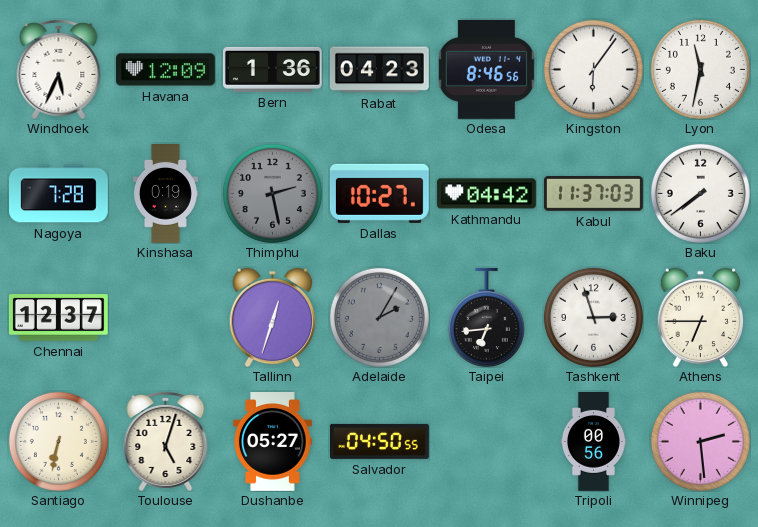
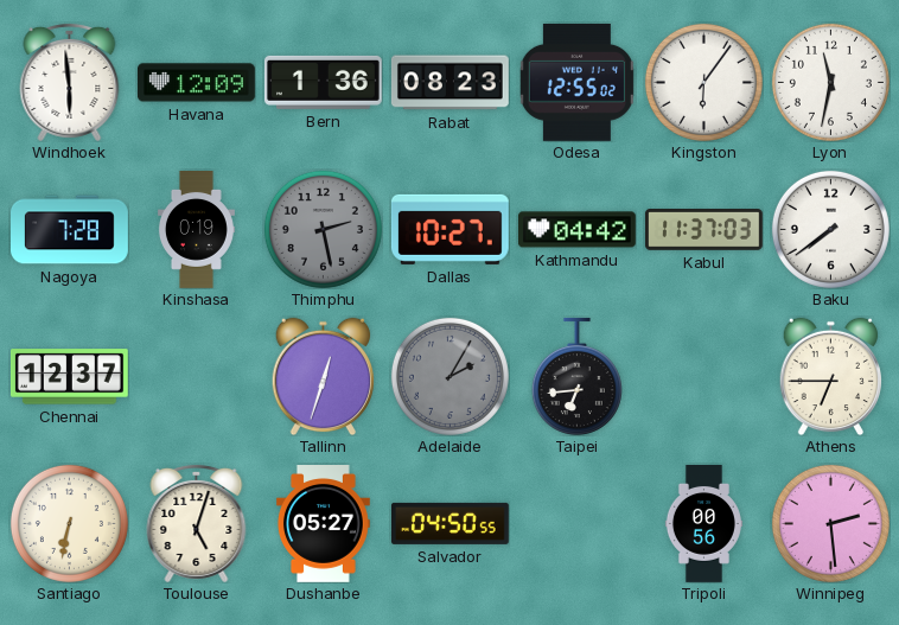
Windhoek: 5:34 -> 5:59
Rabat: 04:23 -> 08:23
Odesa: 8:46 -> 12:55
Tashkent: 2:57 -> none
